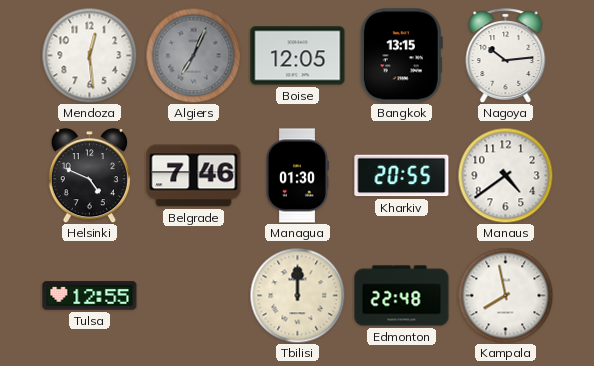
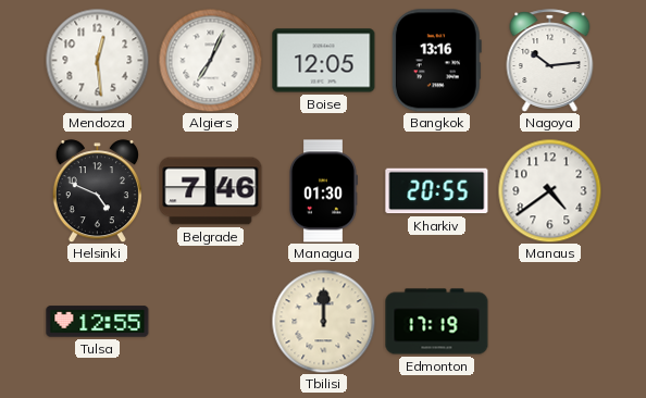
Algiers dial: grey -> white
Bangkok: 13:15 -> 13:16
Edmonton: 22:48 -> 17:19
Kampala: 7:58 -> none
